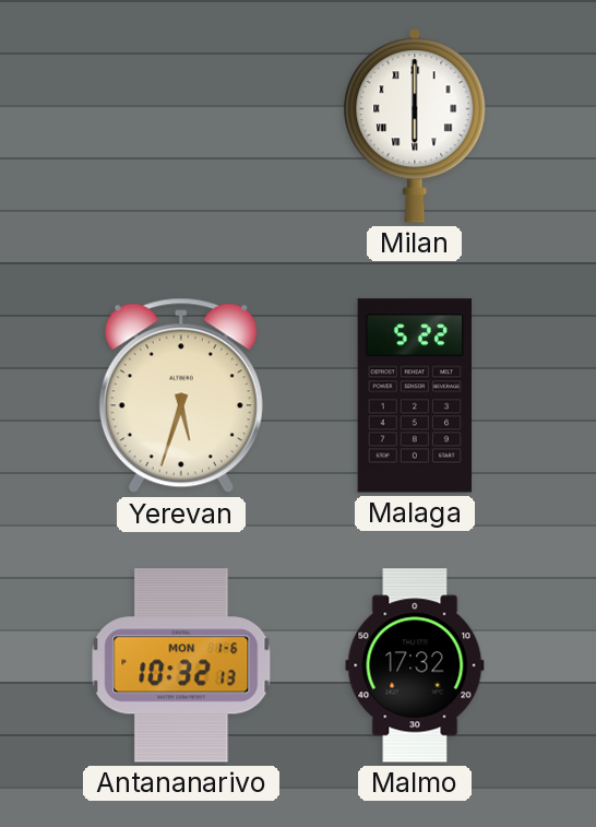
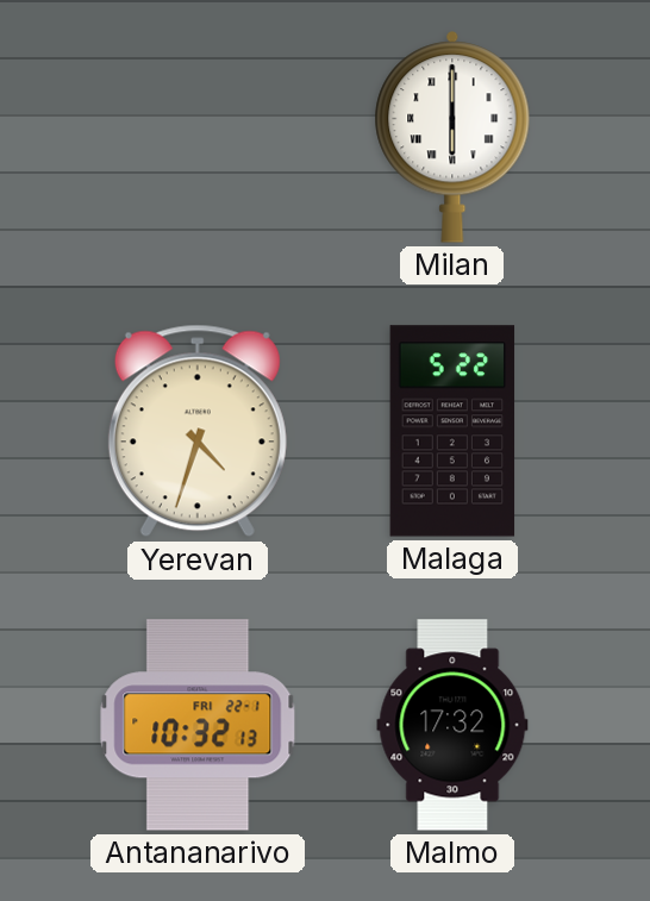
Yerevan: 5:33 -> 4:33
Antananarivo date: MON 1-6 -> FRI 22-1
